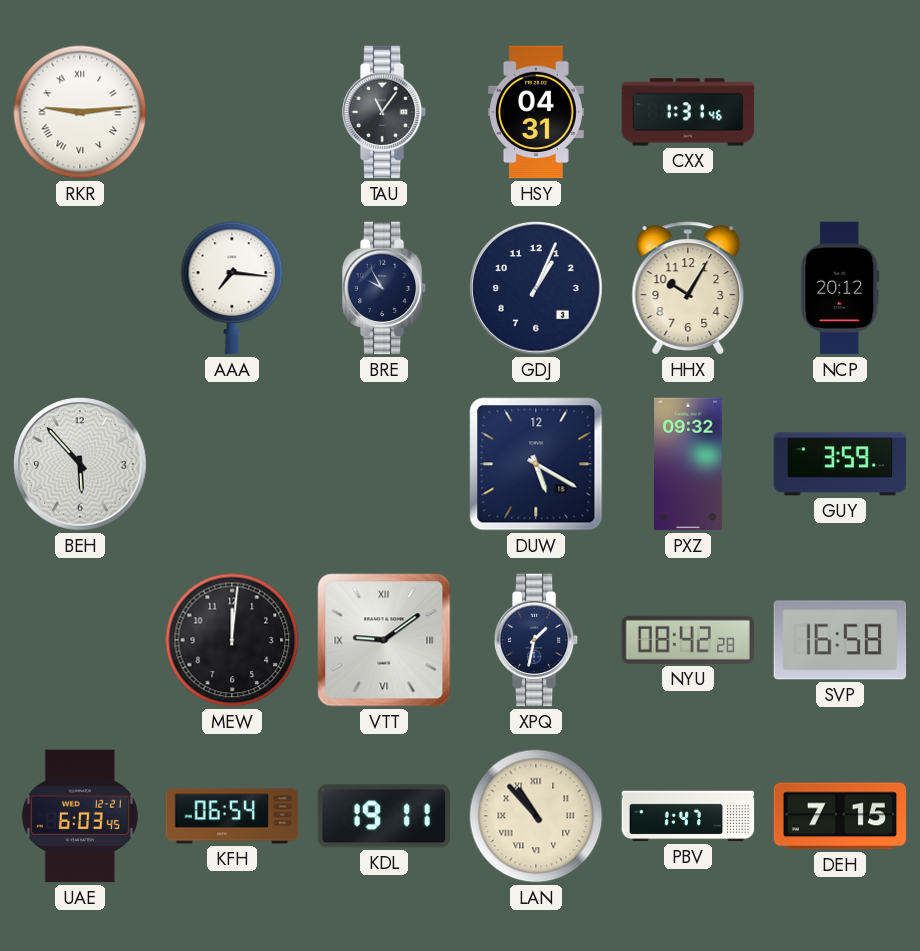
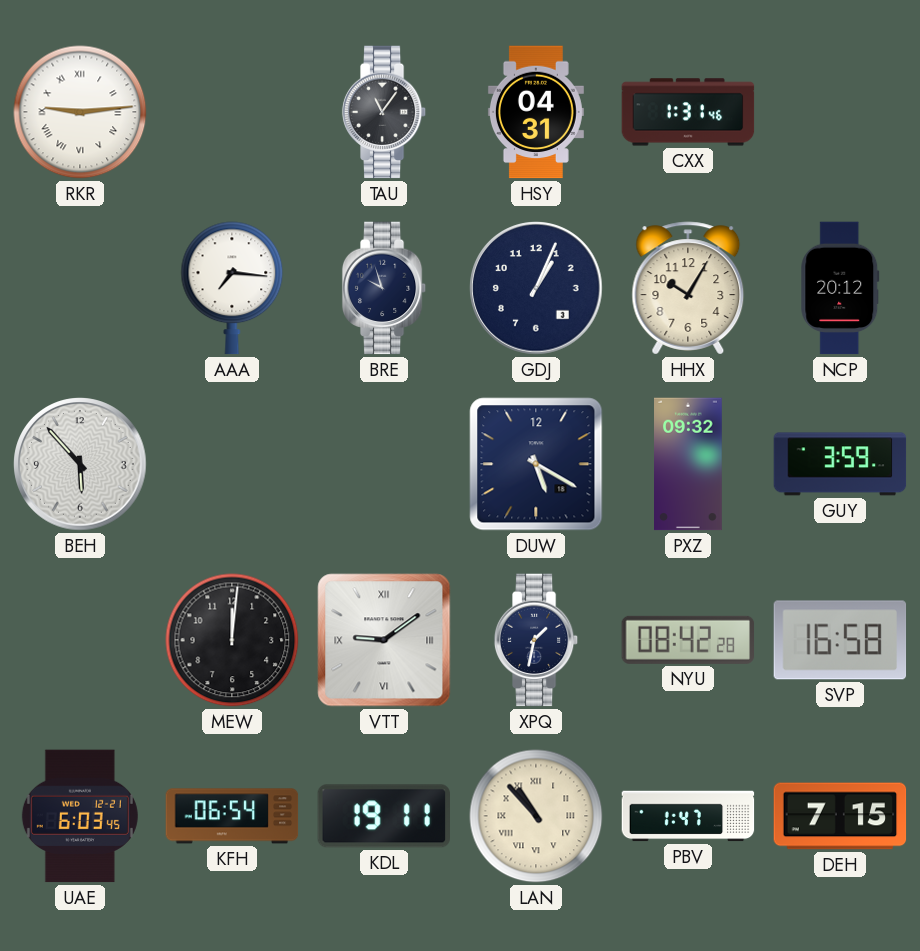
BRE: 9:55 -> 9:57
